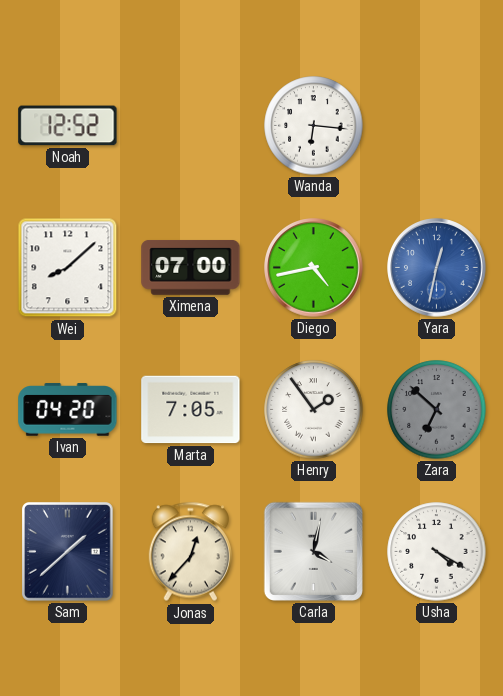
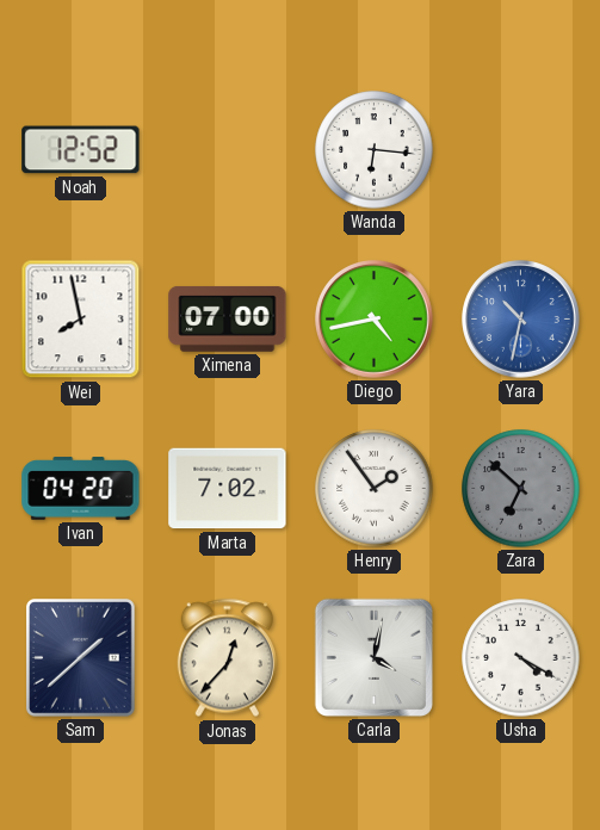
Wei: 8:08 -> 7:58
Yara: 12:32 -> 10:32
Marta: 7:05 -> 7:02
